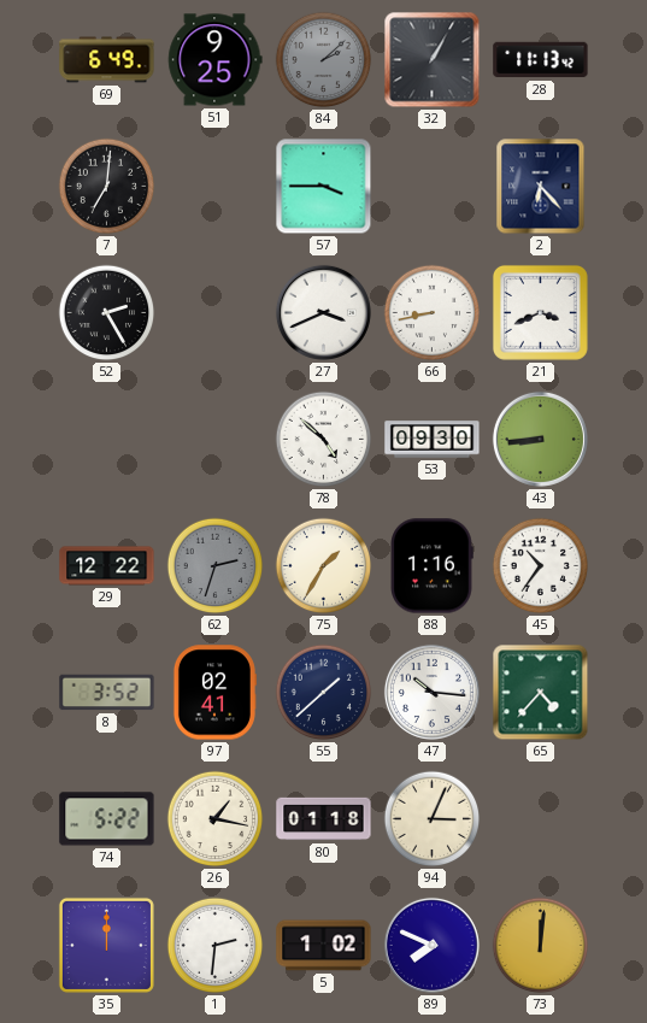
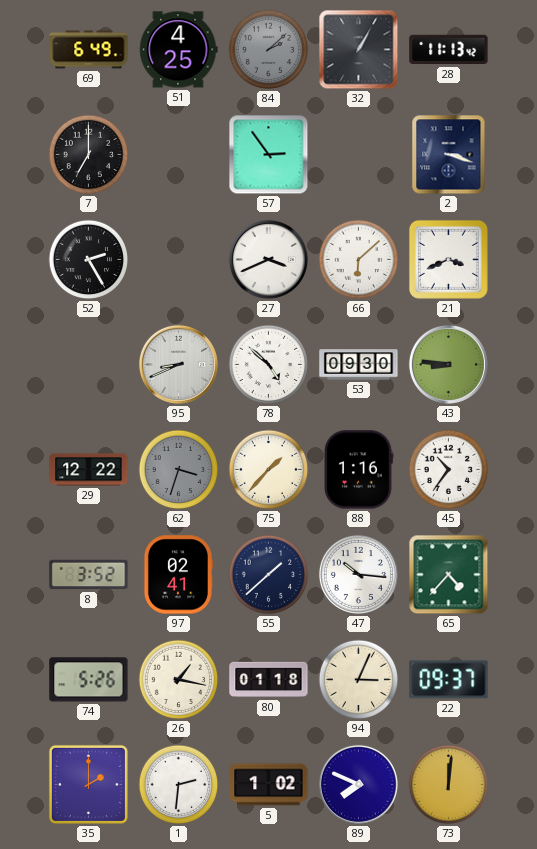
51: 9:25 -> 4:25
7: 7:01 -> 7:00
57: 3:45 -> 2:54
2: 6:23 -> 3:18
66: 8:43 -> 6:08
95: none -> 8:41
43: 8:44 -> 8:46
62: 2:33 -> 3:33
75: 1:35 -> 1:37
74: 5:22 -> 5:26
22: none -> 09:37
35: 12:00 -> 2:00
